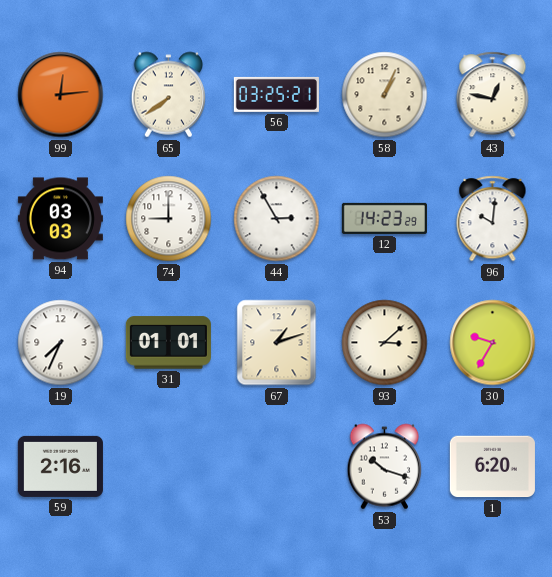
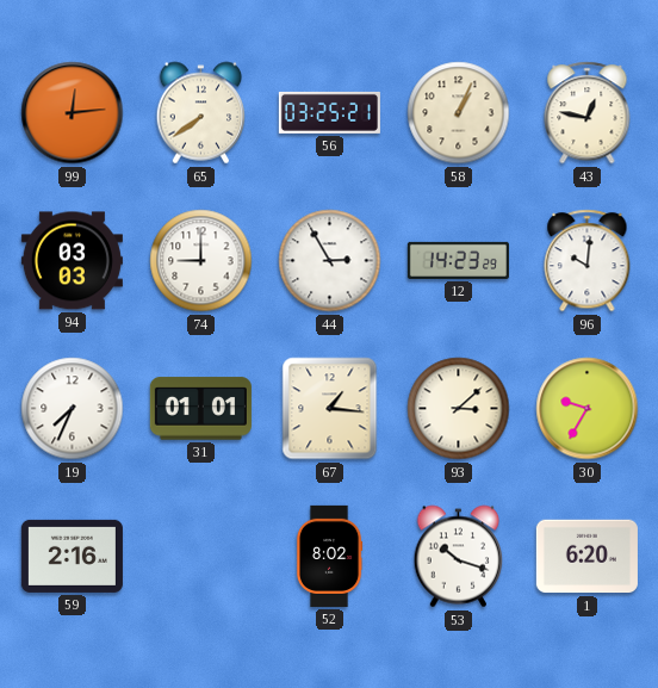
67: 1:12 -> 1:16
52: none -> 8:02
